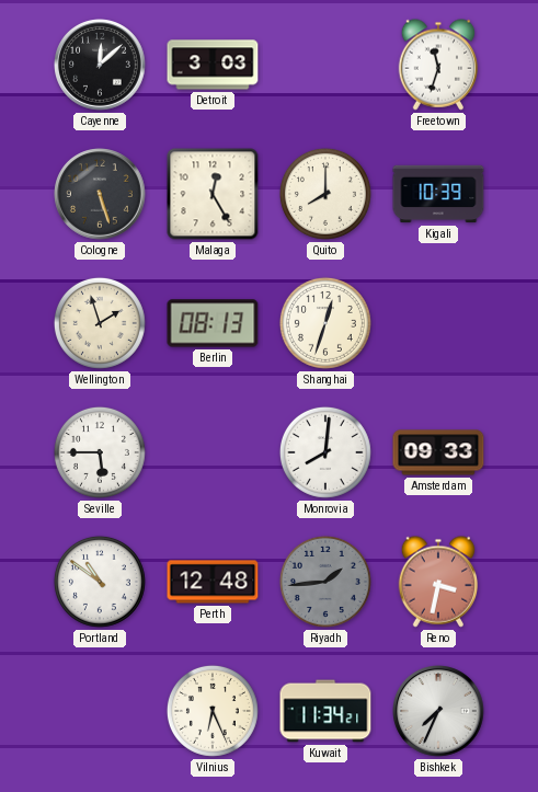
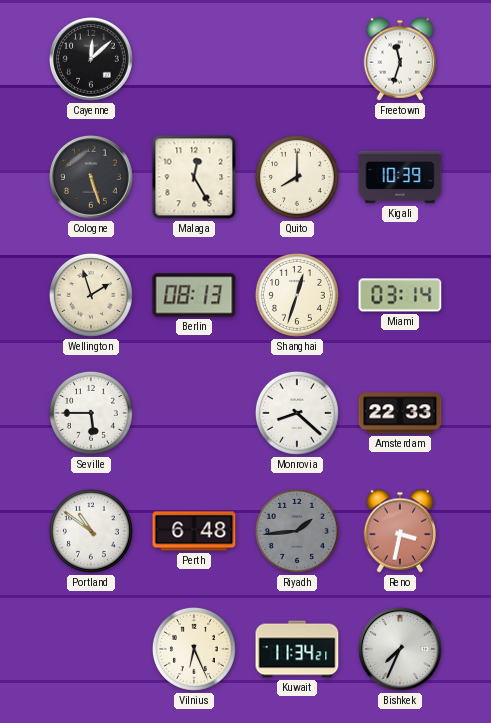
Detroit: 3:03 -> none
Miami: none -> 03:14
Monrovia: 8:01 -> 8:22
Amsterdam: 09:33 -> 22:33
Perth: 12:48 -> 6:48
